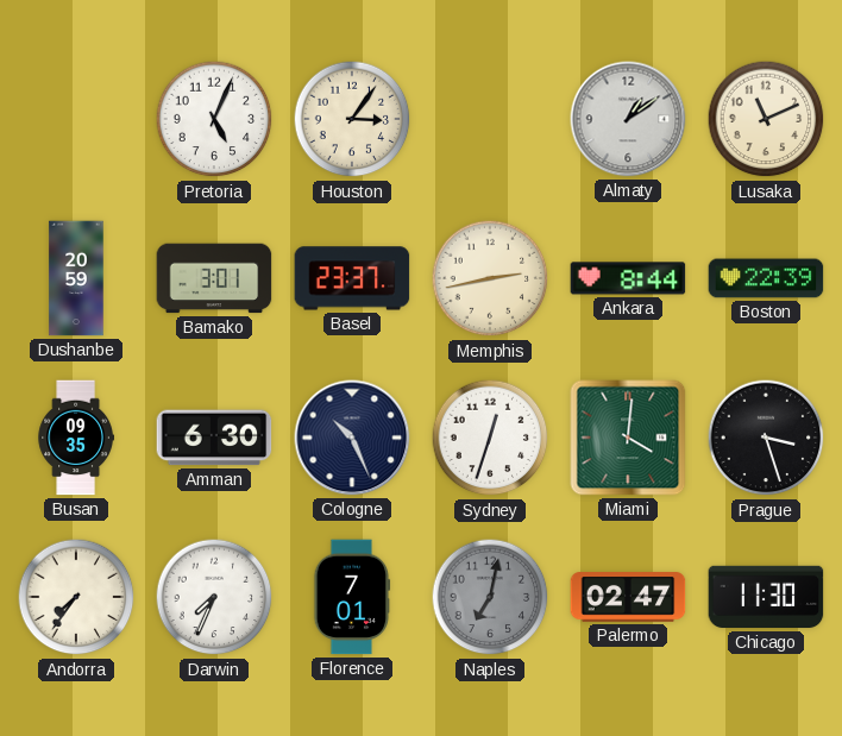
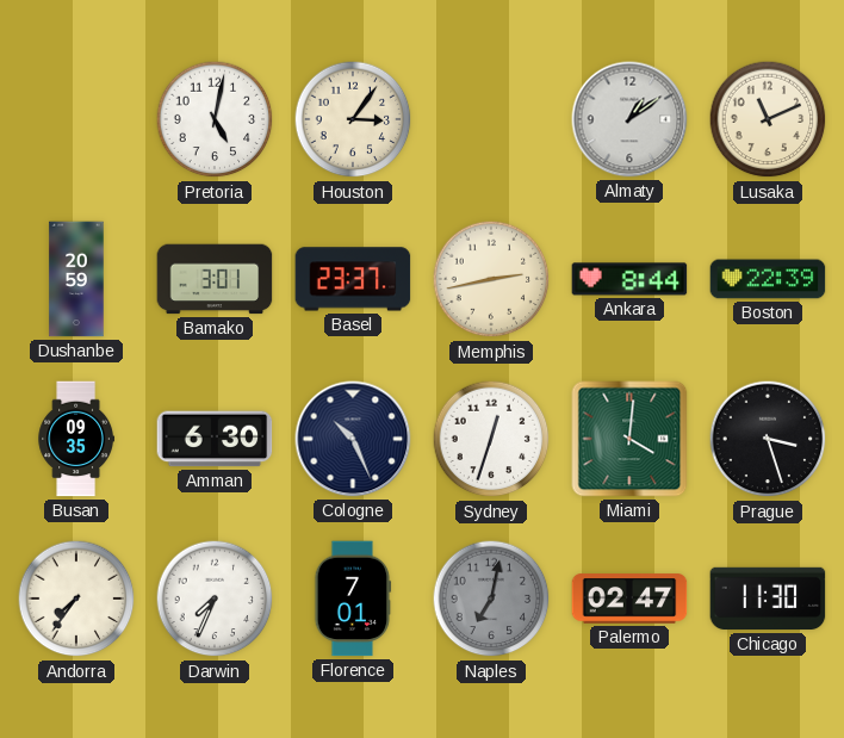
Pretoria: 5:04 -> 5:02
